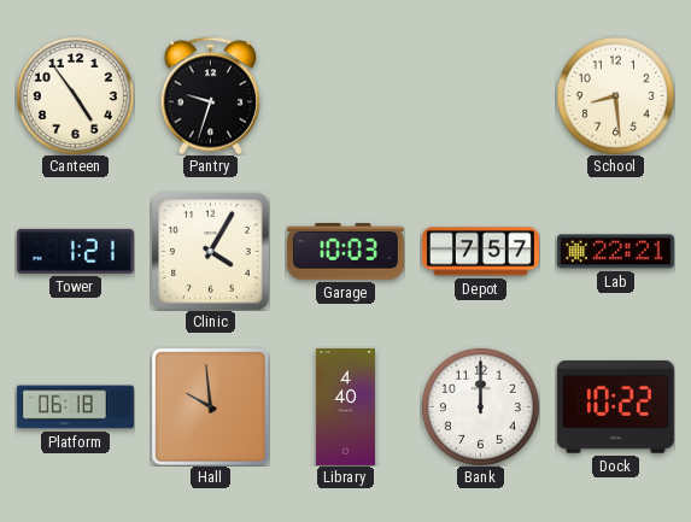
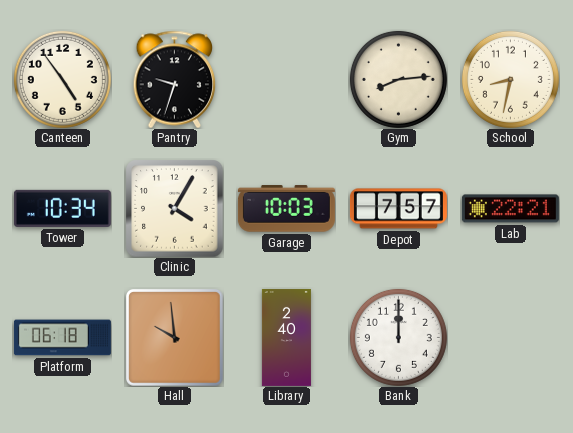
Gym: none -> 8:14
School: 8:29 -> 8:32
Tower: 1:21 -> 10:34
Library: 4:40 -> 2:40
Dock: 10:22 -> none
